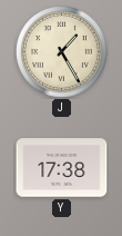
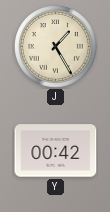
Y: 17:38 -> 00:42
